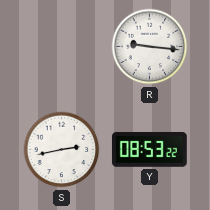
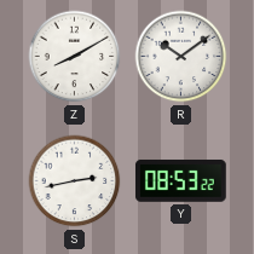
Z: none -> 8:10
R: 9:16 -> 10:09
